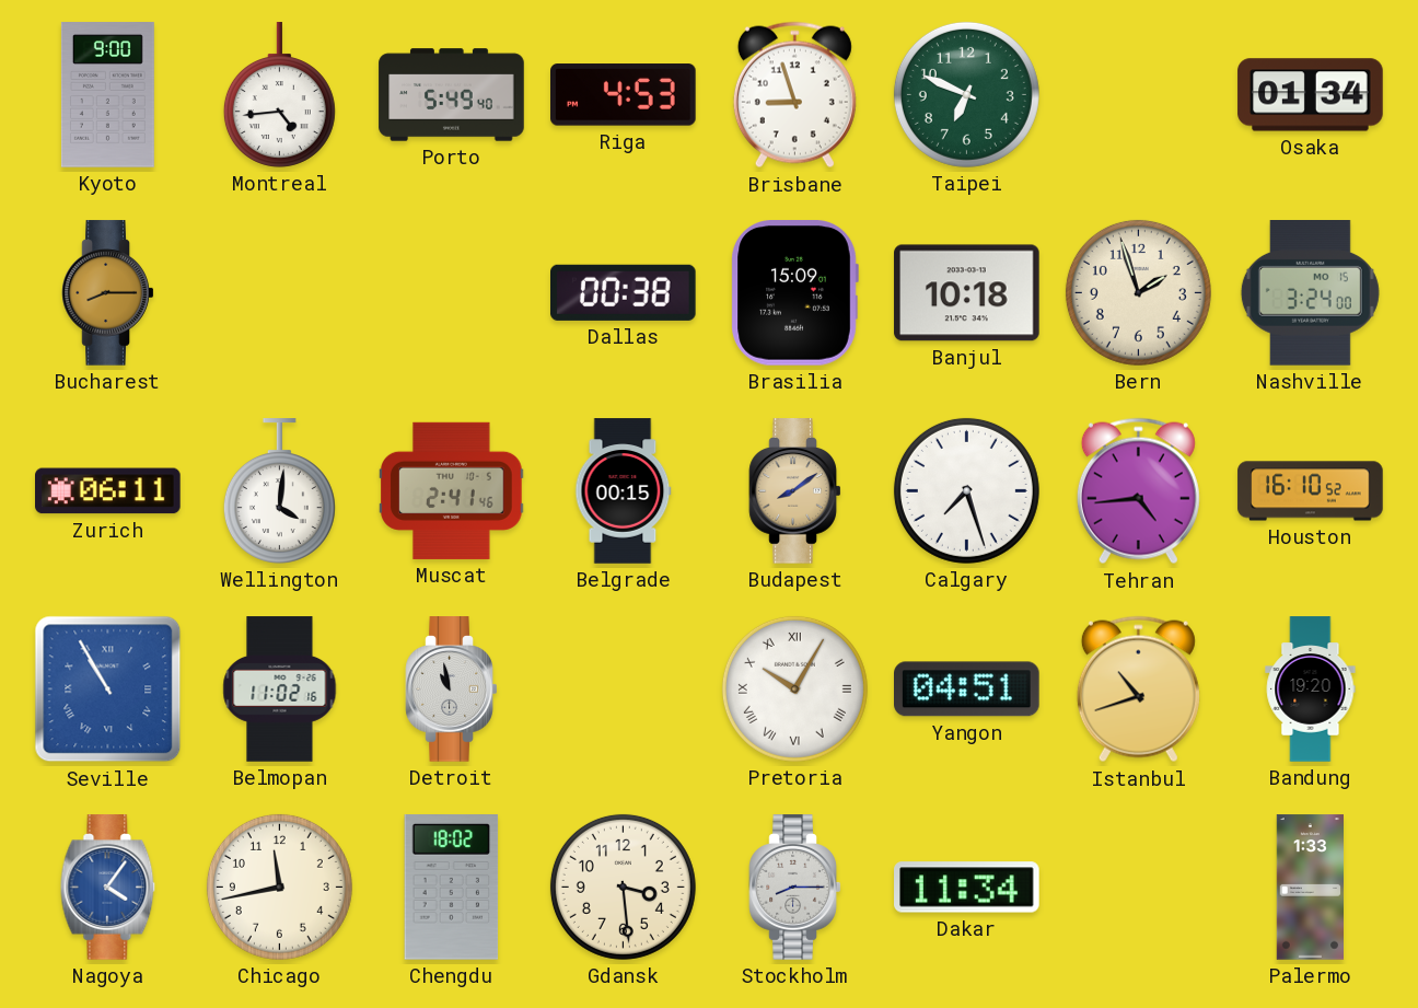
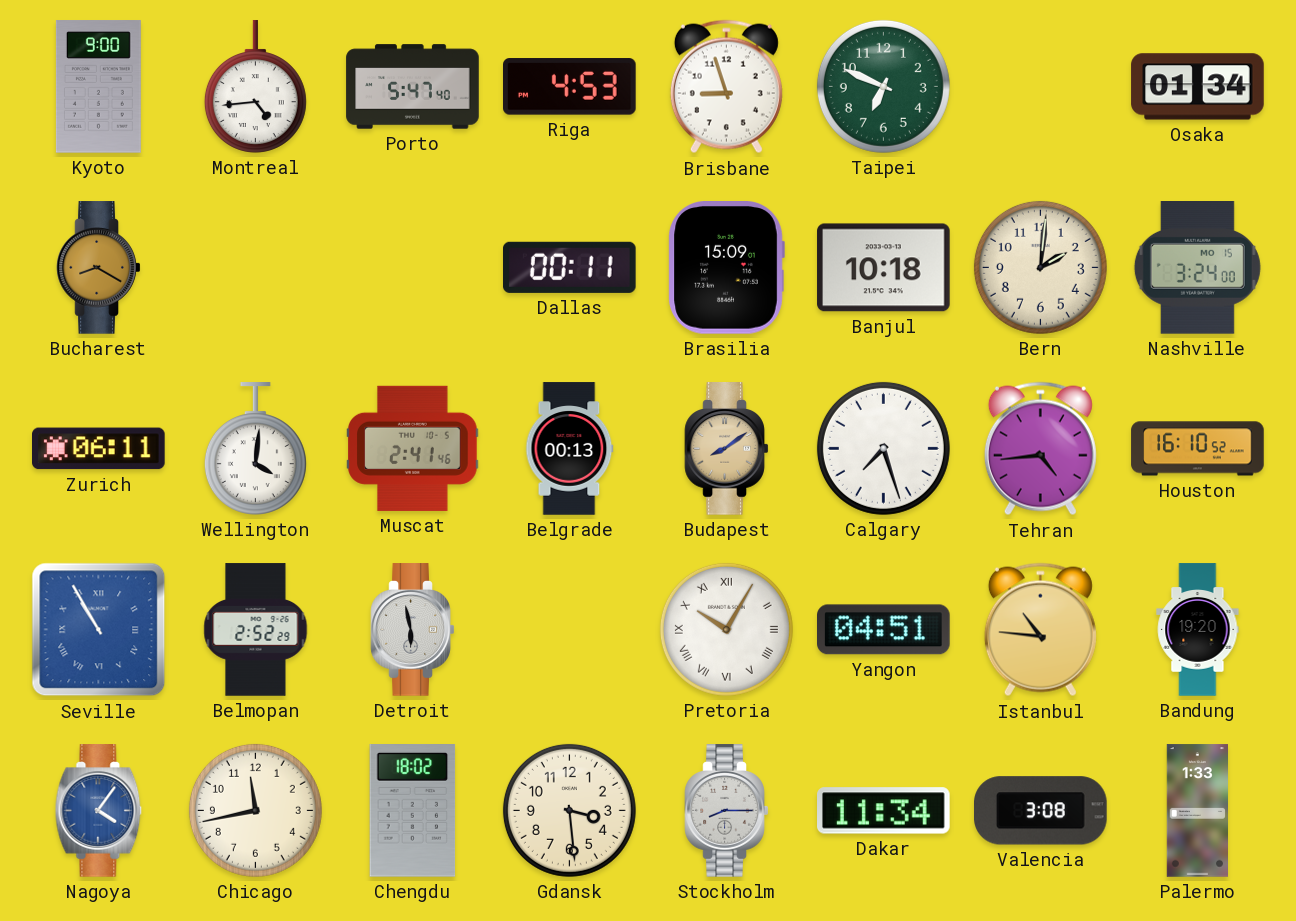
Porto: 5:49 -> 5:47
Bucharest: 8:15 -> 8:20
Dallas: 00:38 -> 00:11
Bern: 1:57 -> 2:01
Belgrade: 00:15 -> 00:13
Belmopan: 11:02 -> 2:52
Detroit: 10:58 -> 5:58
Istanbul: 10:42 -> 10:46
Valencia: none -> 3:08
